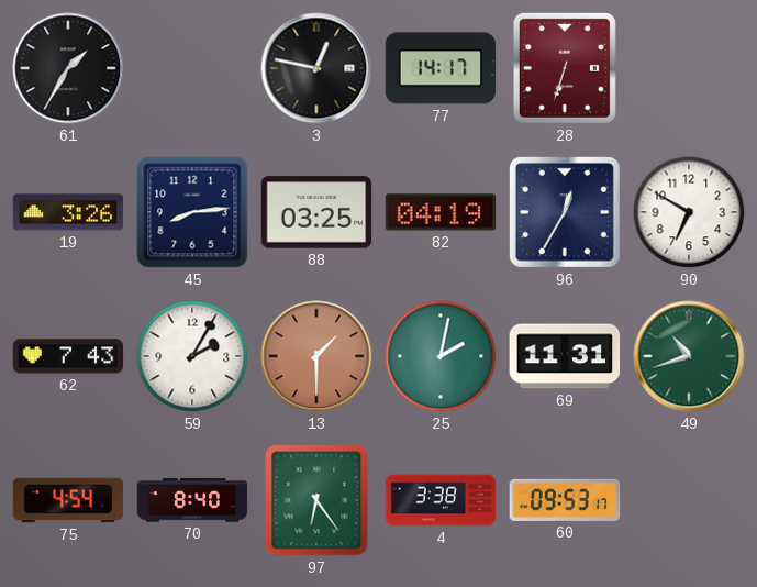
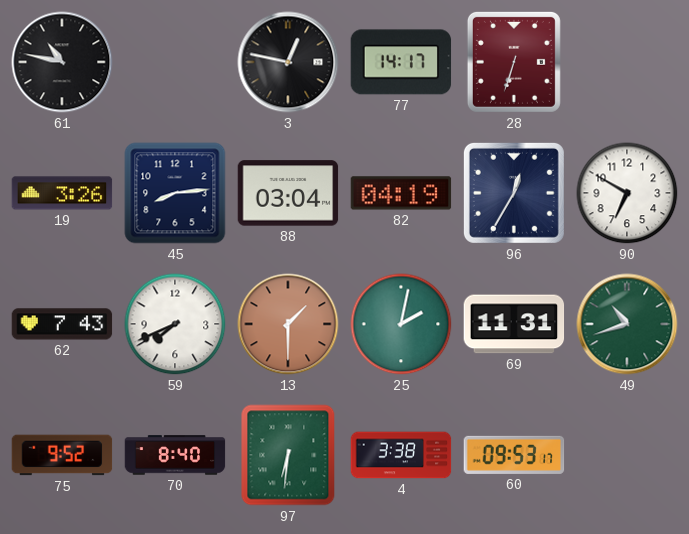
61: 1:35 -> 10:47
88: 03:25 -> 03:04
59: 2:05 -> 7:41
75: 4:54 -> 9:52
97: 6:24 -> 6:31
